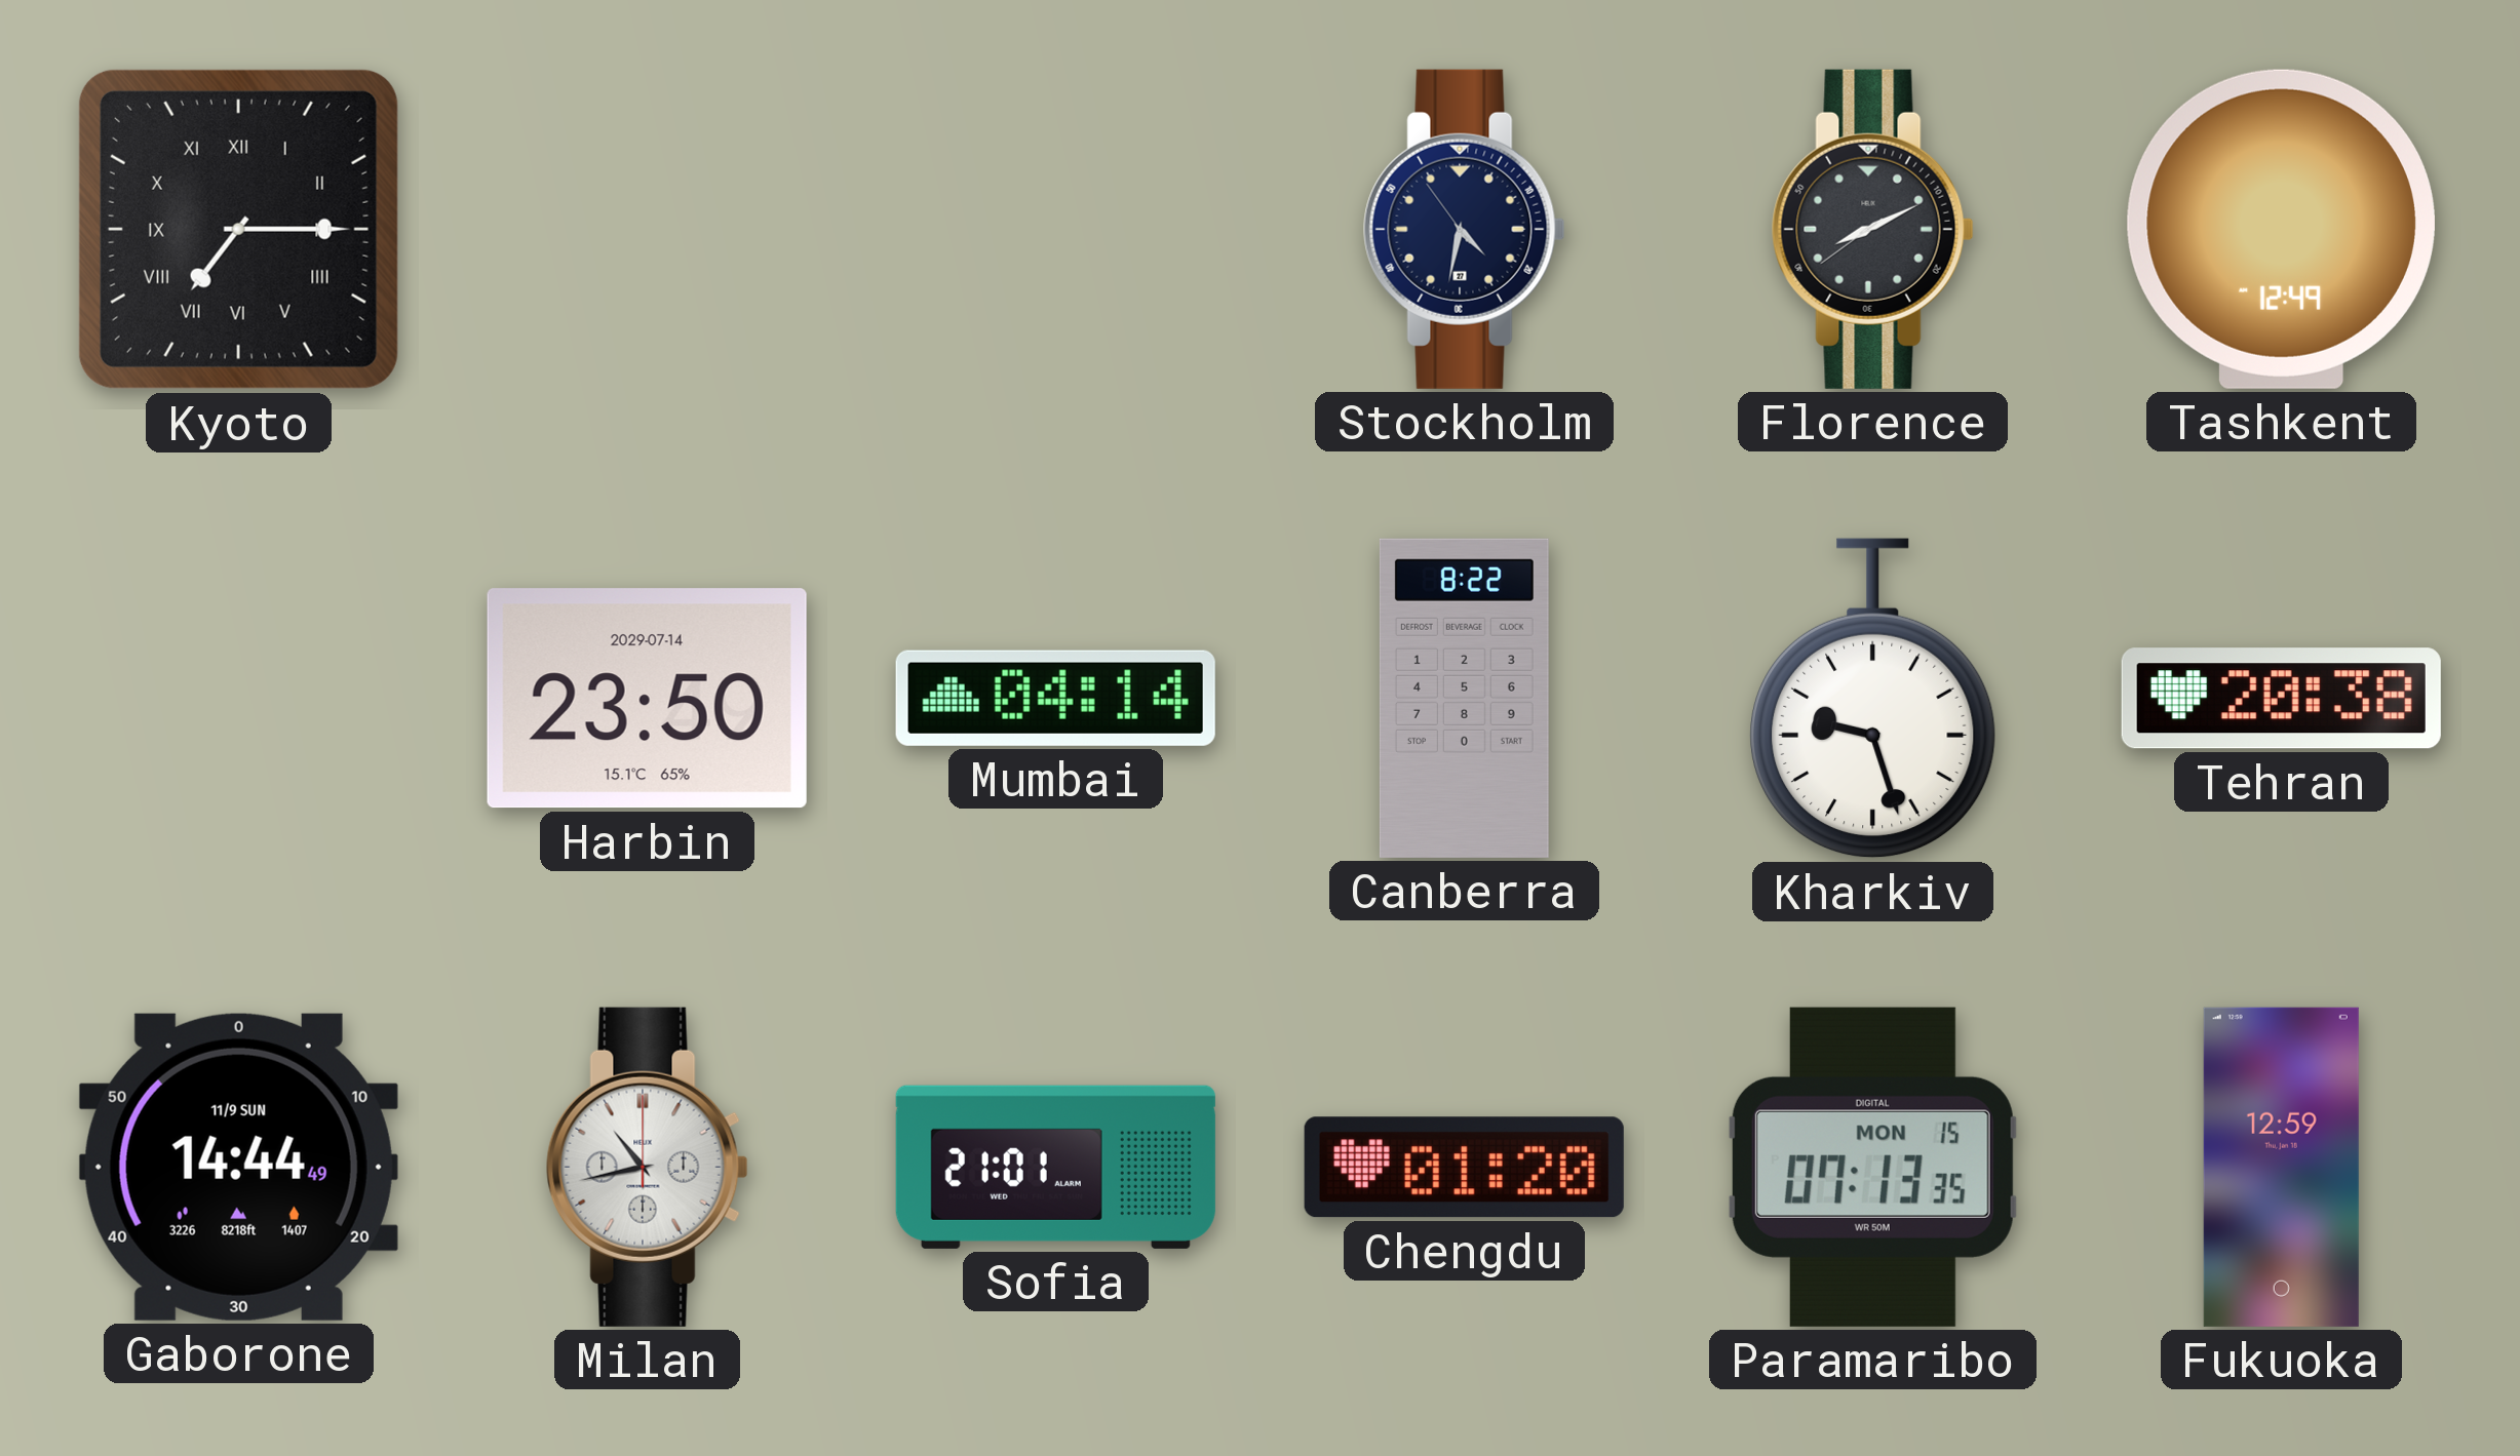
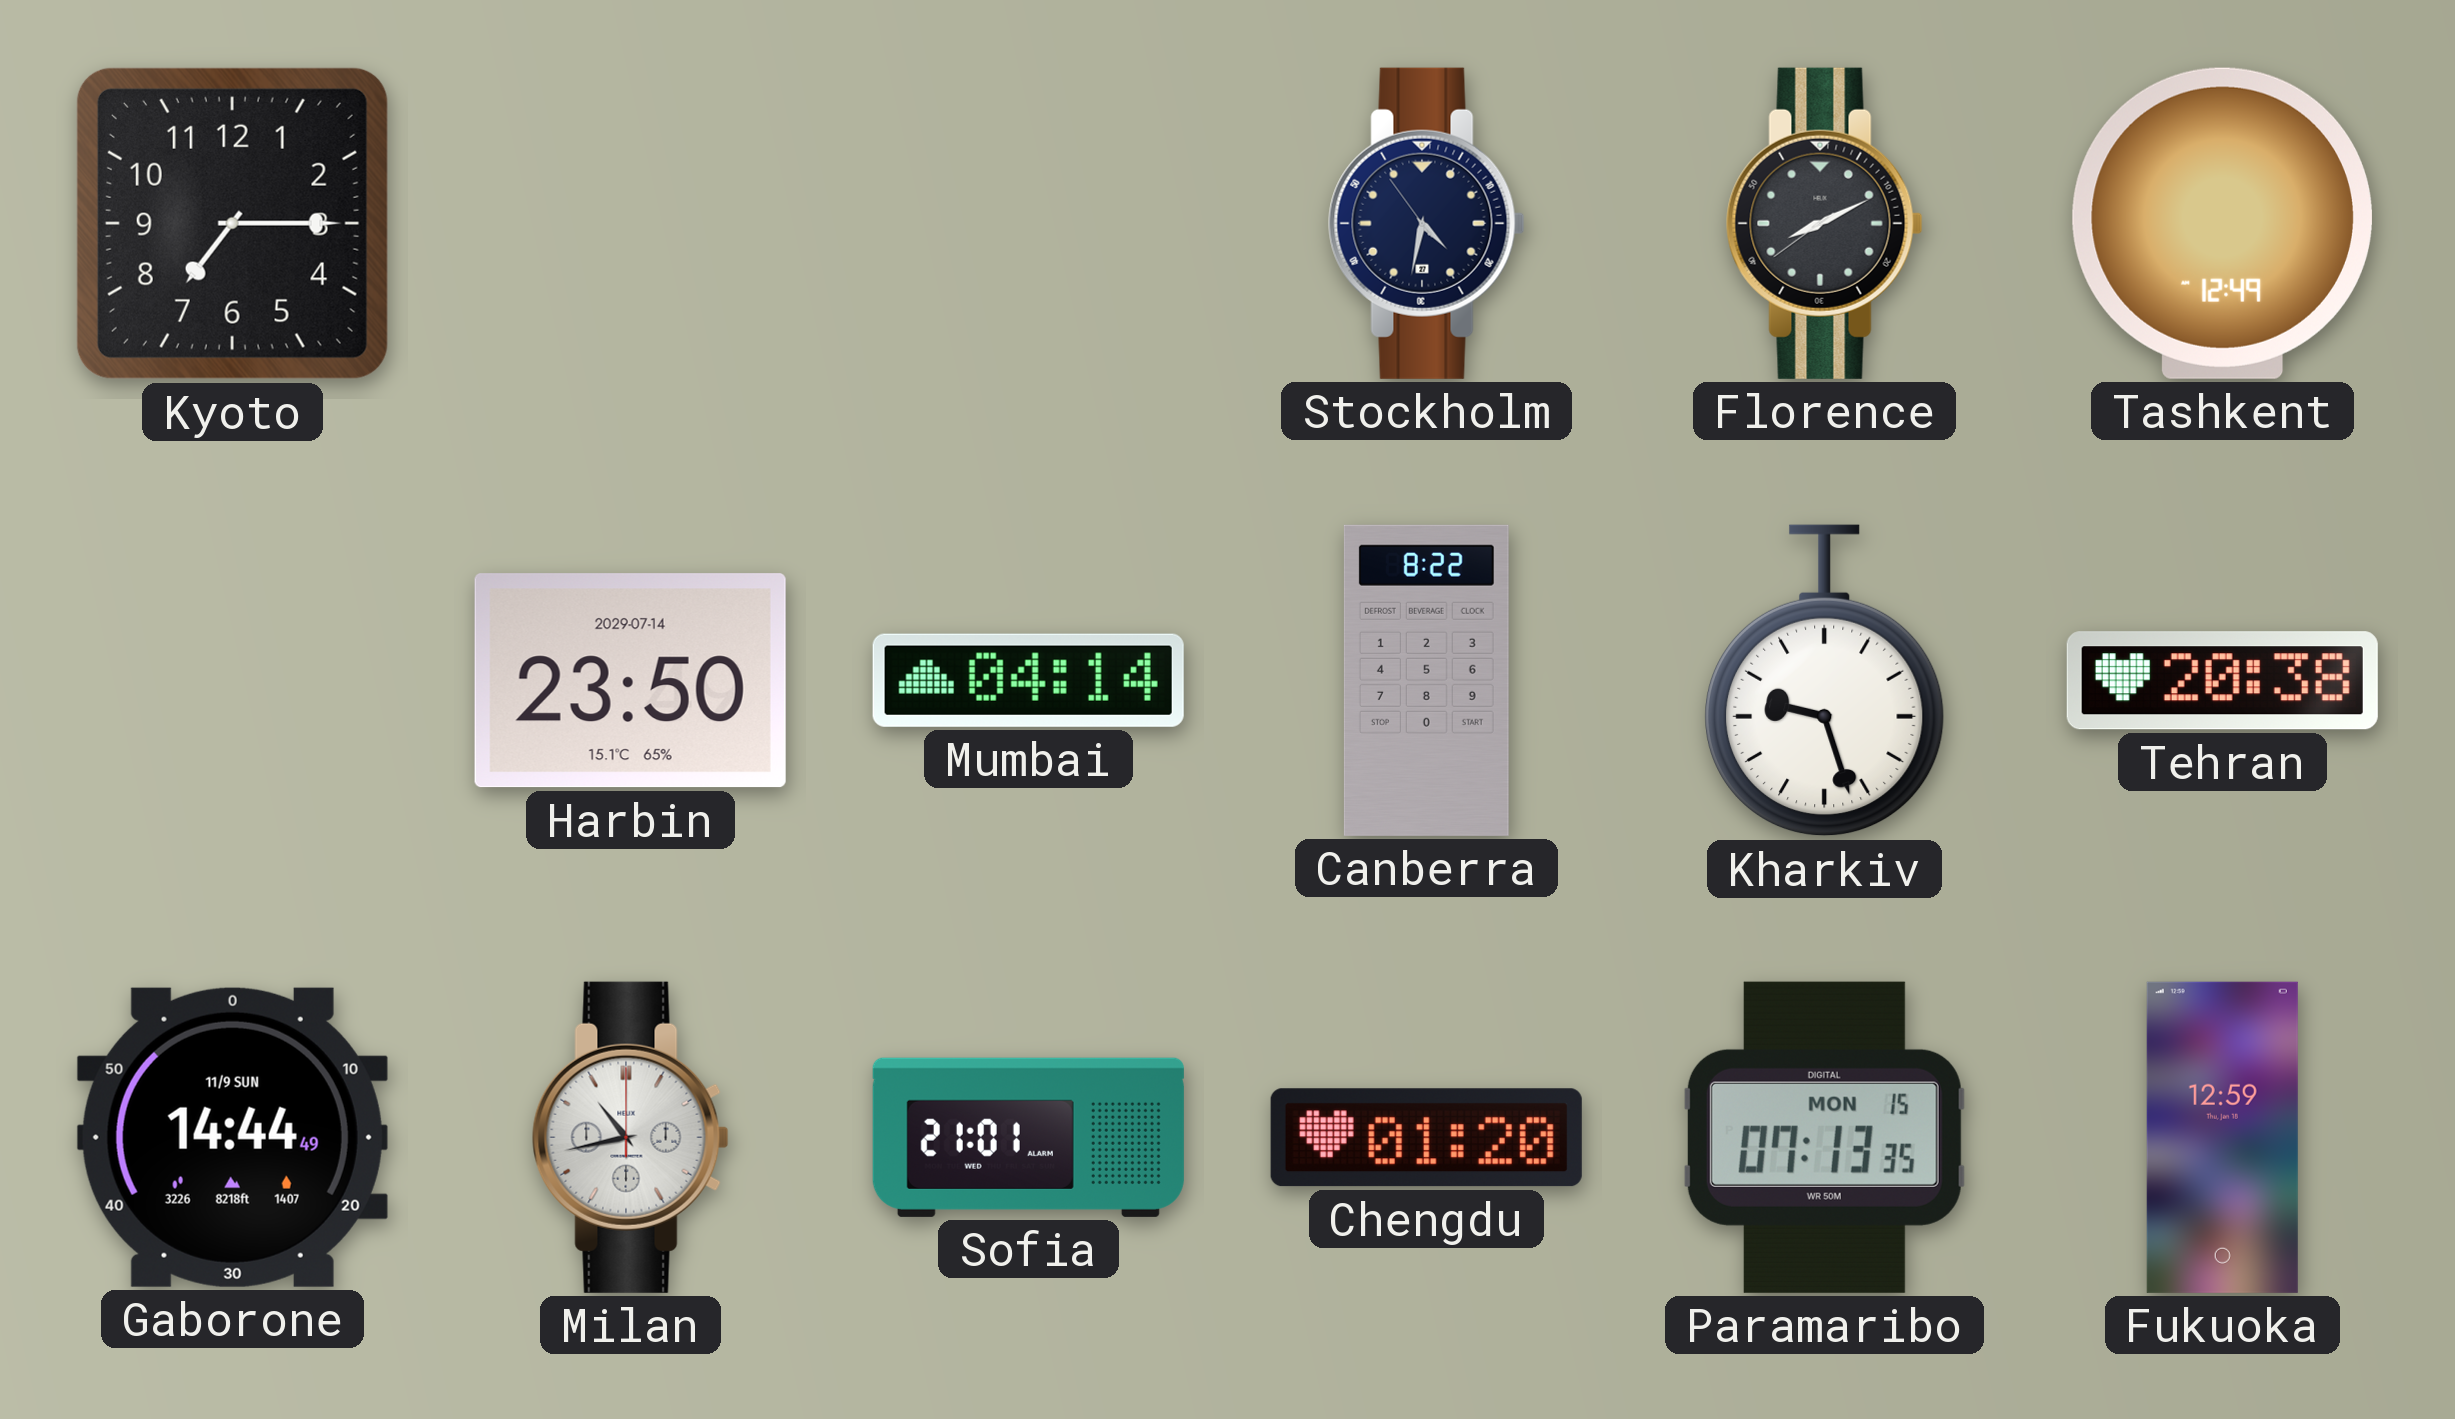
Kyoto numerals: Roman -> Arabic
